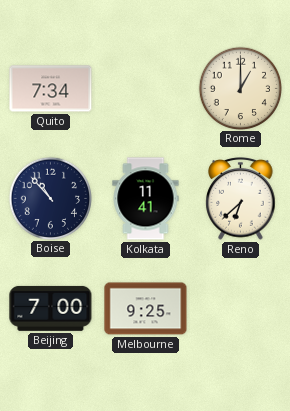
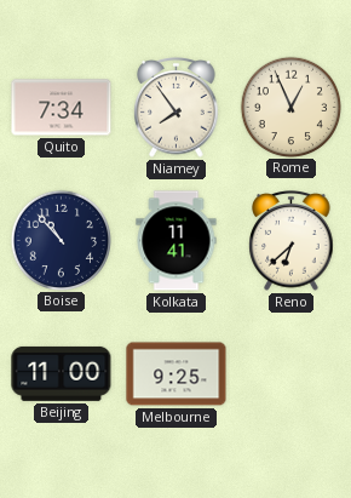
Niamey: none -> 7:54
Rome: 1:00 -> 12:56
Beijing: 7:00 -> 11:00
